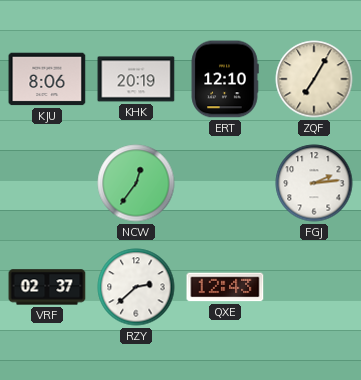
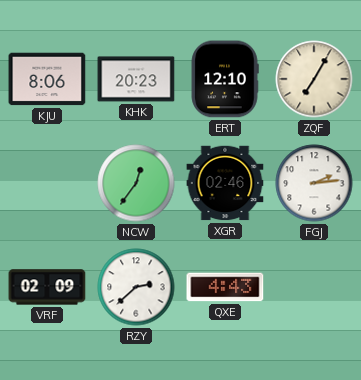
KHK: 20:19 -> 20:23
XGR: none -> 02:46
VRF: 02:37 -> 02:09
QXE: 12:43 -> 4:43
